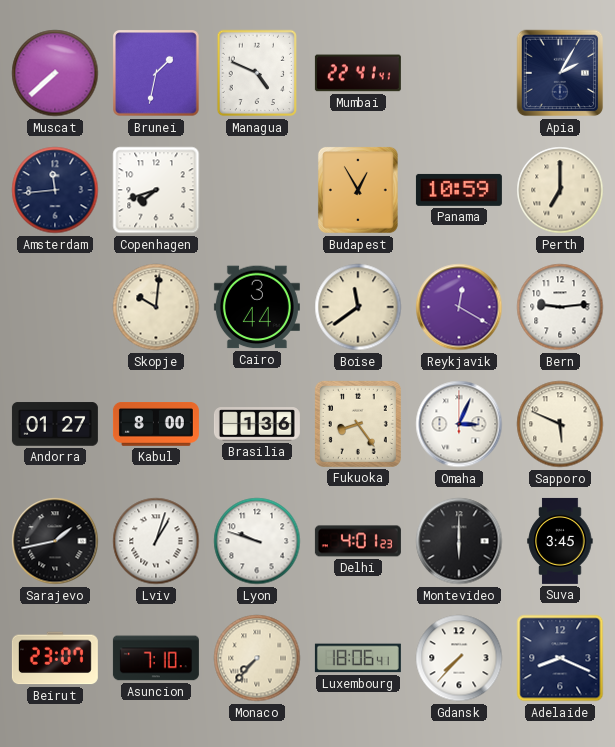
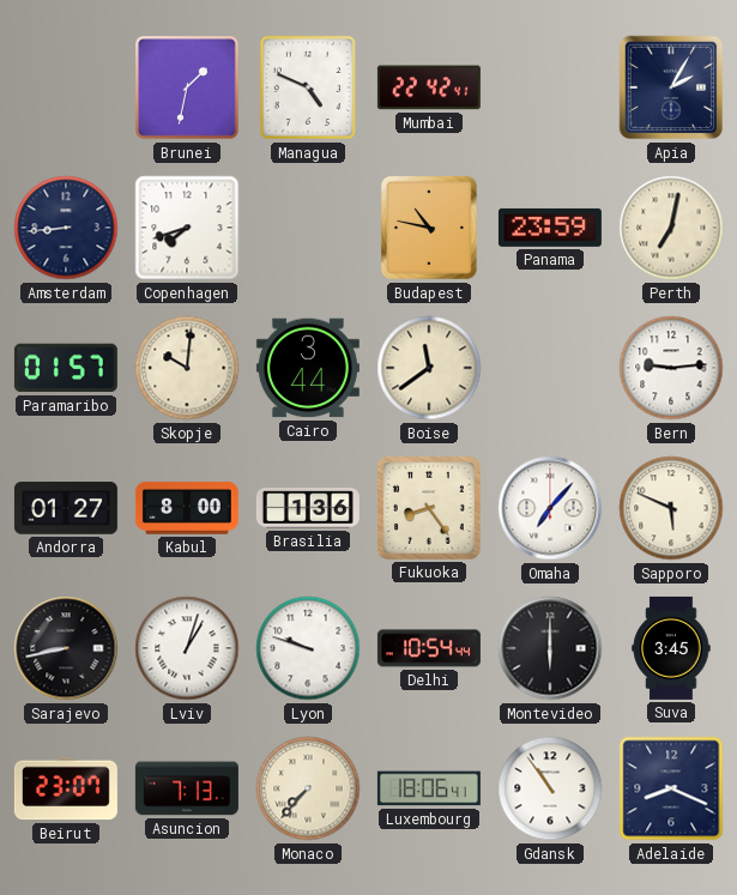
Muscat: 7:38 -> none
Mumbai: 22:41 -> 22:42
Amsterdam: 11:44 -> 8:44
Budapest: 12:55 -> 10:47
Panama: 10:59 -> 23:59
Perth: 7:00 -> 7:02
Paramaribo: none -> 01:57
Reykjavik: 12:20 -> none
Omaha: 3:04 -> 7:07
Sarajevo: 1:43 -> 8:43
Delhi: 4:01 -> 10:54
Asuncion: 7:10 -> 7:13
Gdansk: 7:37 -> 10:54
